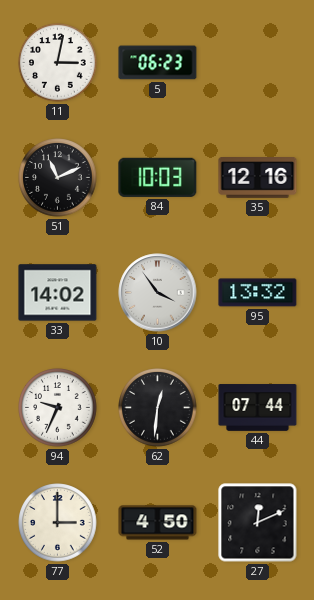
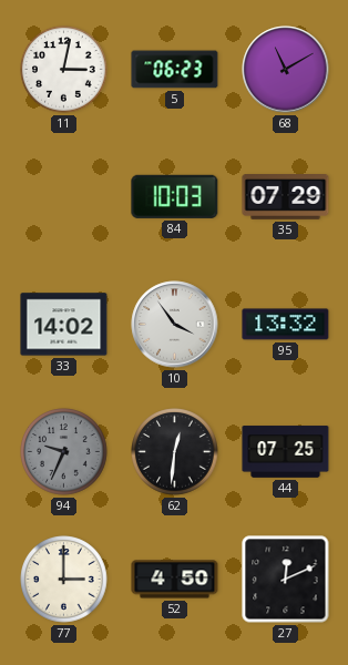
68: none -> 11:10
51: 11:11 -> none
35: 12:16 -> 07:29
94 dial: white -> grey
44: 07:44 -> 07:25
